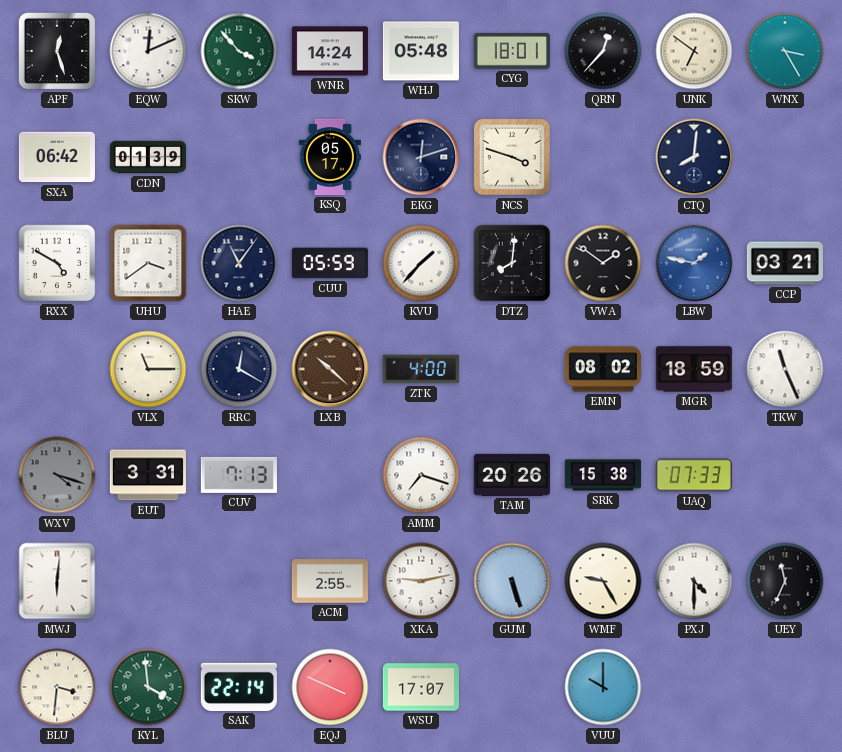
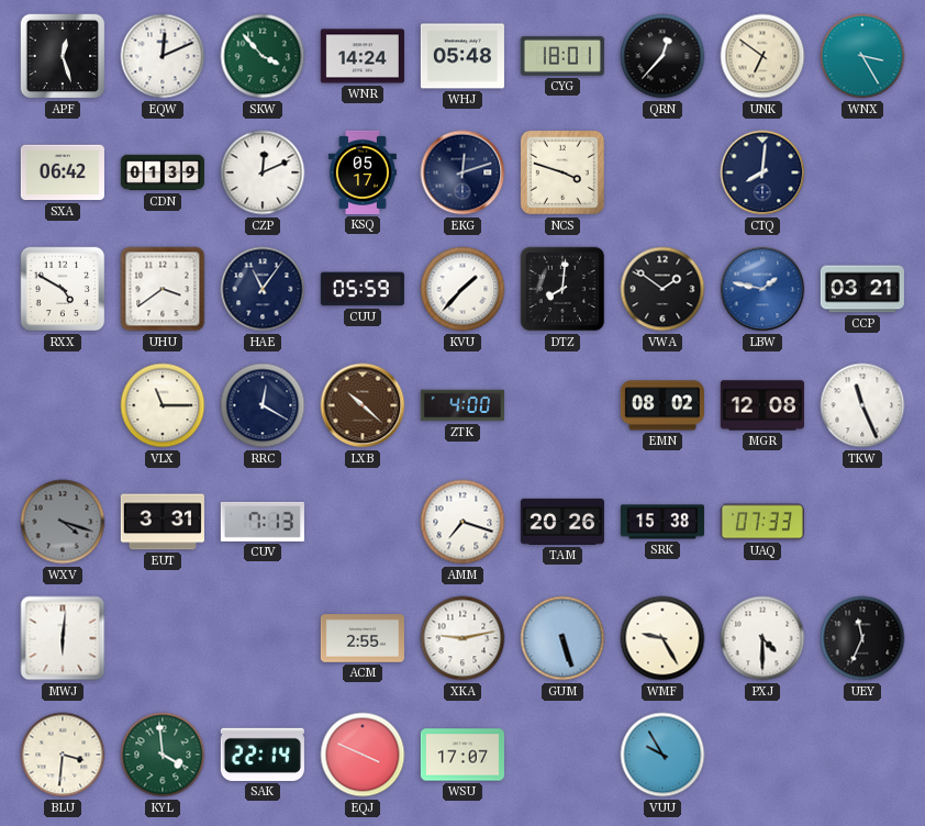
CZP: none -> 12:11
MGR: 18:59 -> 12:08
VUU: 10:00 -> 9:55
